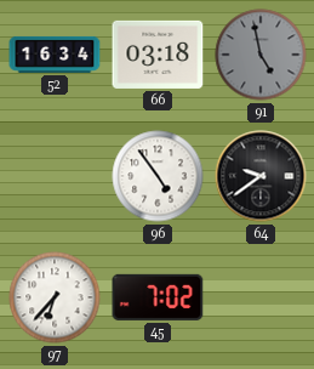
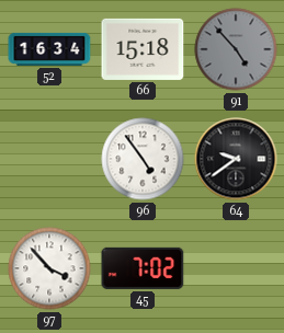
66: 03:18 -> 15:18
91: 4:58 -> 4:53
97: 6:37 -> 3:53
